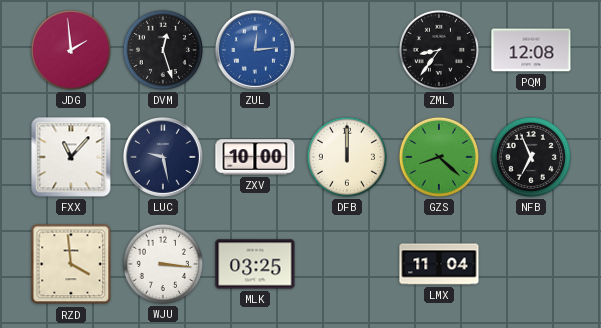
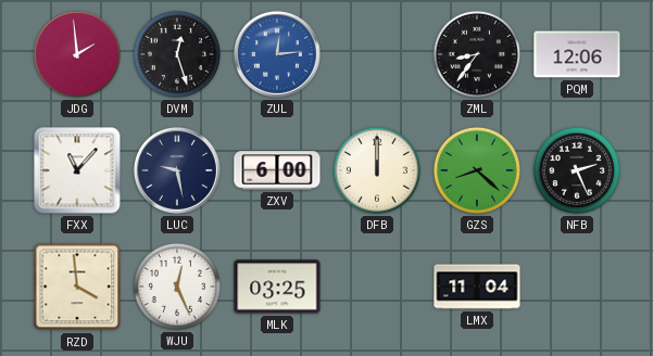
PQM: 12:08 -> 12:06
ZXV: 10:00 -> 6:00
NFB: 6:56 -> 2:26
WJU: 3:16 -> 12:26
